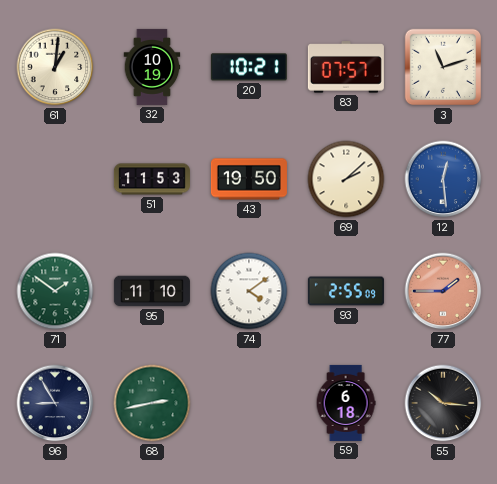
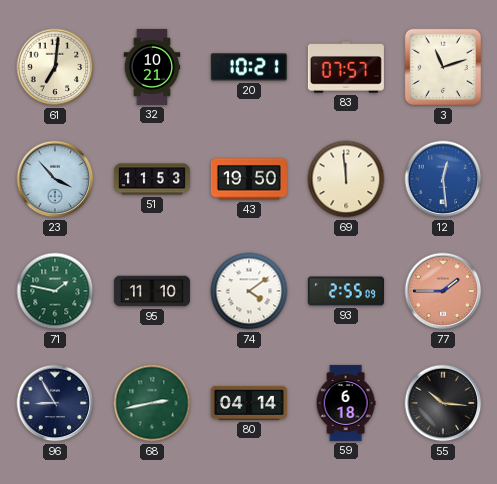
61: 1:01 -> 7:01
32: 10:19 -> 10:21
23: none -> 3:53
69: 2:08 -> 11:59
71: 1:51 -> 1:47
80: none -> 04:14
